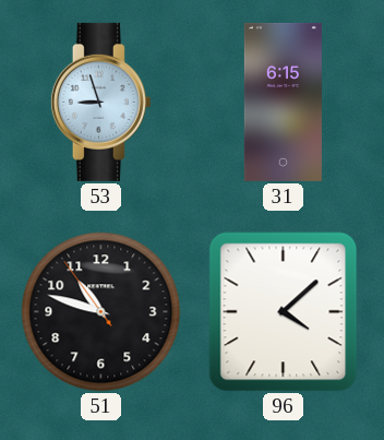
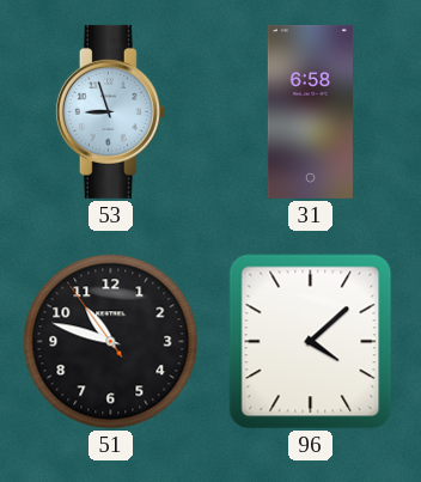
31: 6:15 -> 6:58
